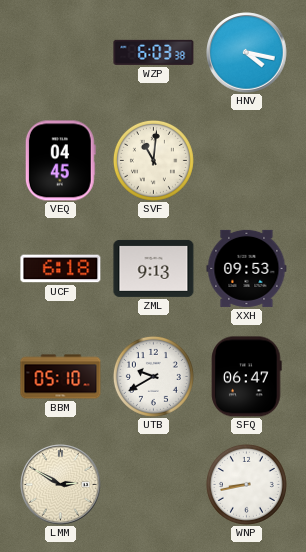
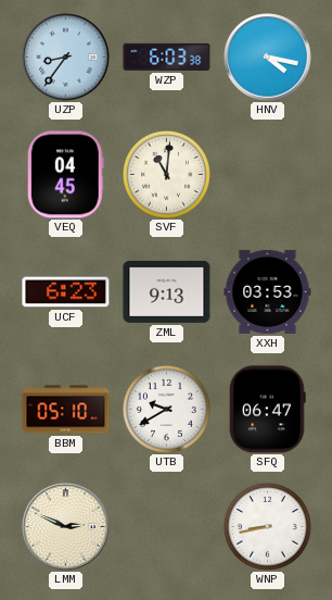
UZP: none -> 8:36
UCF: 6:18 -> 6:23
XXH: 09:53 -> 03:53
LMM: 2:50 -> 2:49
